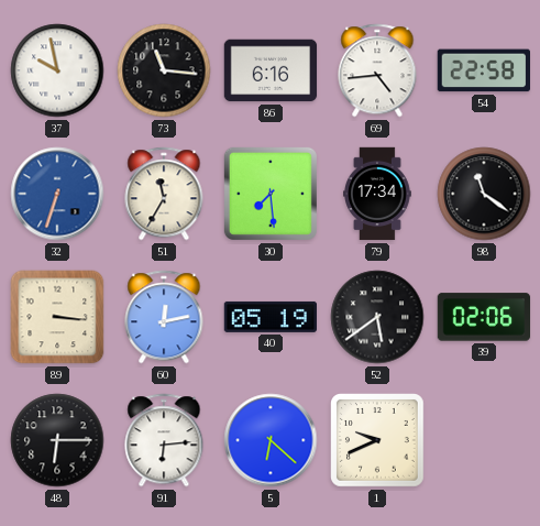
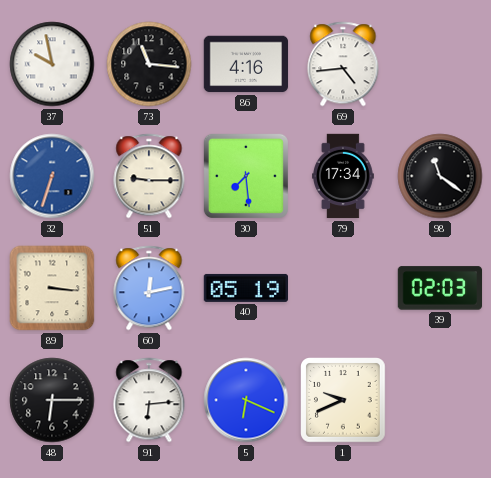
86: 6:16 -> 4:16
54: 22:58 -> none
51: 11:35 -> 9:15
52: 5:39 -> none
39: 02:06 -> 02:03
5: 6:22 -> 6:19
